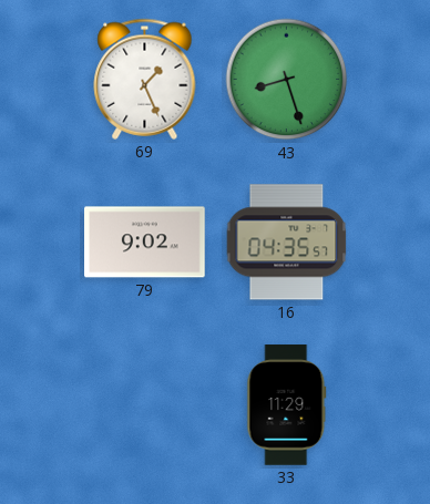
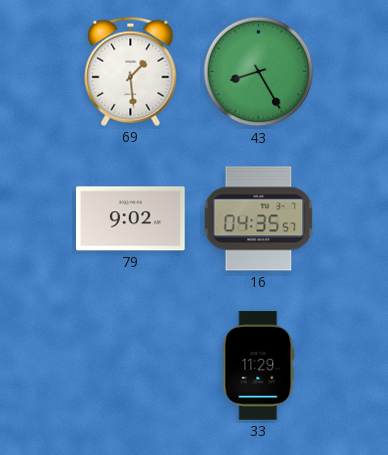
69: 1:26 -> 1:29
43: 8:27 -> 8:25
